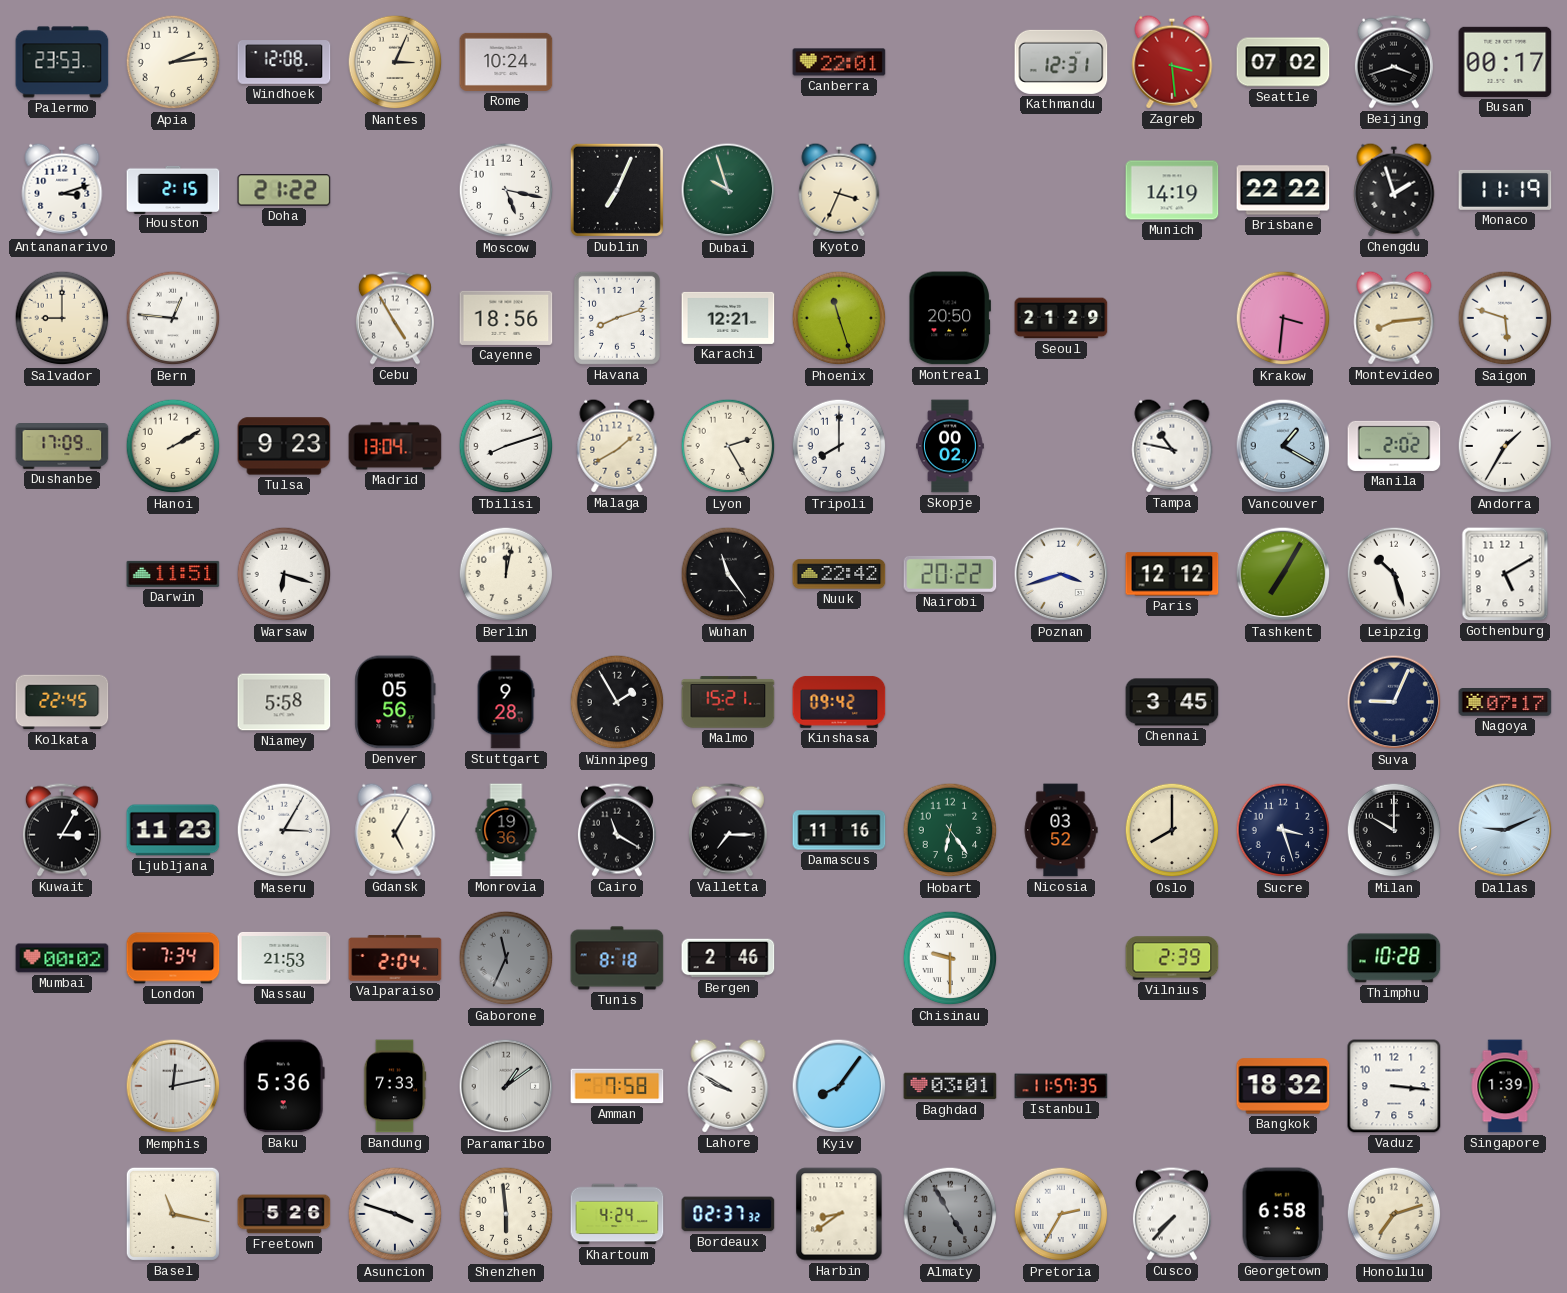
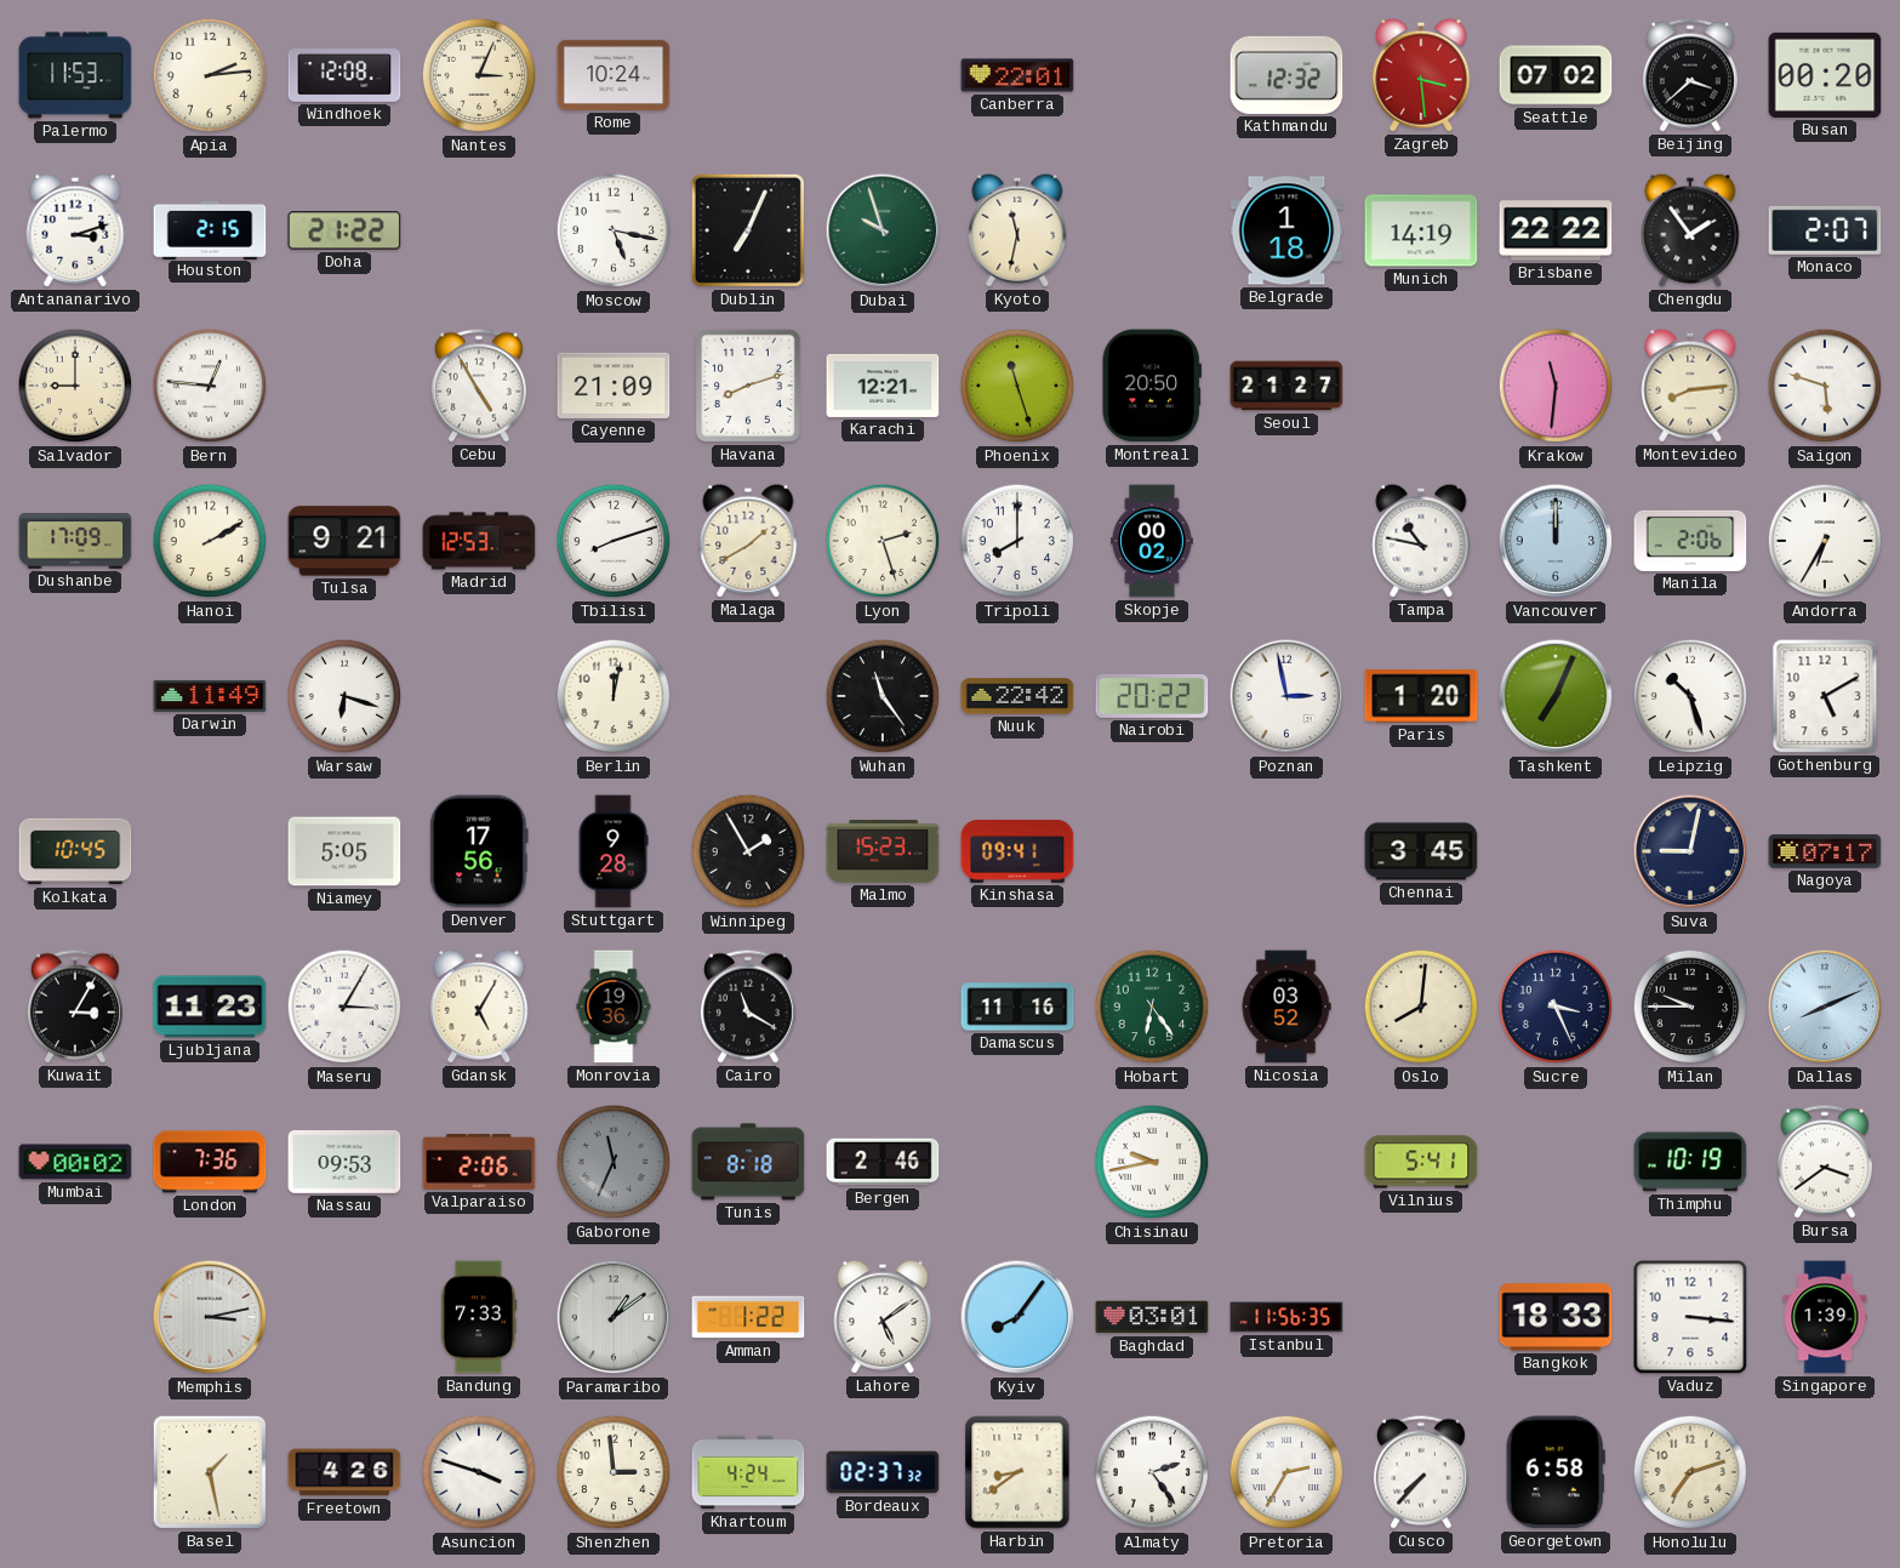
Palermo: 23:53 -> 11:53
Kathmandu: 12:31 -> 12:32
Beijing: 3:42 -> 3:38
Busan: 00:17 -> 00:20
Kyoto: 3:34 -> 11:32
Belgrade: none -> 1:18
Chengdu: 1:57 -> 1:54
Monaco: 11:19 -> 2:07
Cayenne: 18:56 -> 21:09
Seoul: 21:29 -> 21:27
Krakow: 3:31 -> 11:31
Tulsa: 9:23 -> 9:21
Madrid: 13:04 -> 12:53
Lyon: 2:25 -> 2:27
Vancouver: 1:20 -> 12:00
Manila: 2:02 -> 2:06
Andorra: 1:35 -> 6:35
Darwin: 11:51 -> 11:49
Poznan: 3:42 -> 2:58
Paris: 12:12 -> 1:20
Tashkent: 7:05 -> 7:04
Kolkata: 22:45 -> 10:45
Niamey: 5:58 -> 5:05
Denver: 05:56 -> 17:56
Malmo: 15:21 -> 15:23
Kinshasa: 09:42 -> 09:41
Suva: 9:04 -> 9:02
Valletta: 7:15 -> none
Oslo: 8:00 -> 8:01
Sucre: 3:27 -> 3:26
Milan: 10:00 -> 9:45
Dallas: 9:11 -> 8:11
London: 7:34 -> 7:36
Nassau: 21:53 -> 09:53
Valparaiso: 2:04 -> 2:06
Chisinau: 9:30 -> 9:43
Vilnius: 2:39 -> 5:41
Thimphu: 10:28 -> 10:19
Bursa: none -> 3:39
Memphis: 12:13 -> 3:13
Baku: 5:36 -> none
Amman: 7:58 -> 1:22
Lahore: 9:50 -> 5:09
Istanbul: 11:57 -> 11:56
Bangkok: 18:32 -> 18:33
Basel: 11:17 -> 1:28
Freetown: 5:26 -> 4:26
Shenzhen: 5:59 -> 2:59
Almaty: 4:55 -> 2:24
Almaty dial: grey -> white
